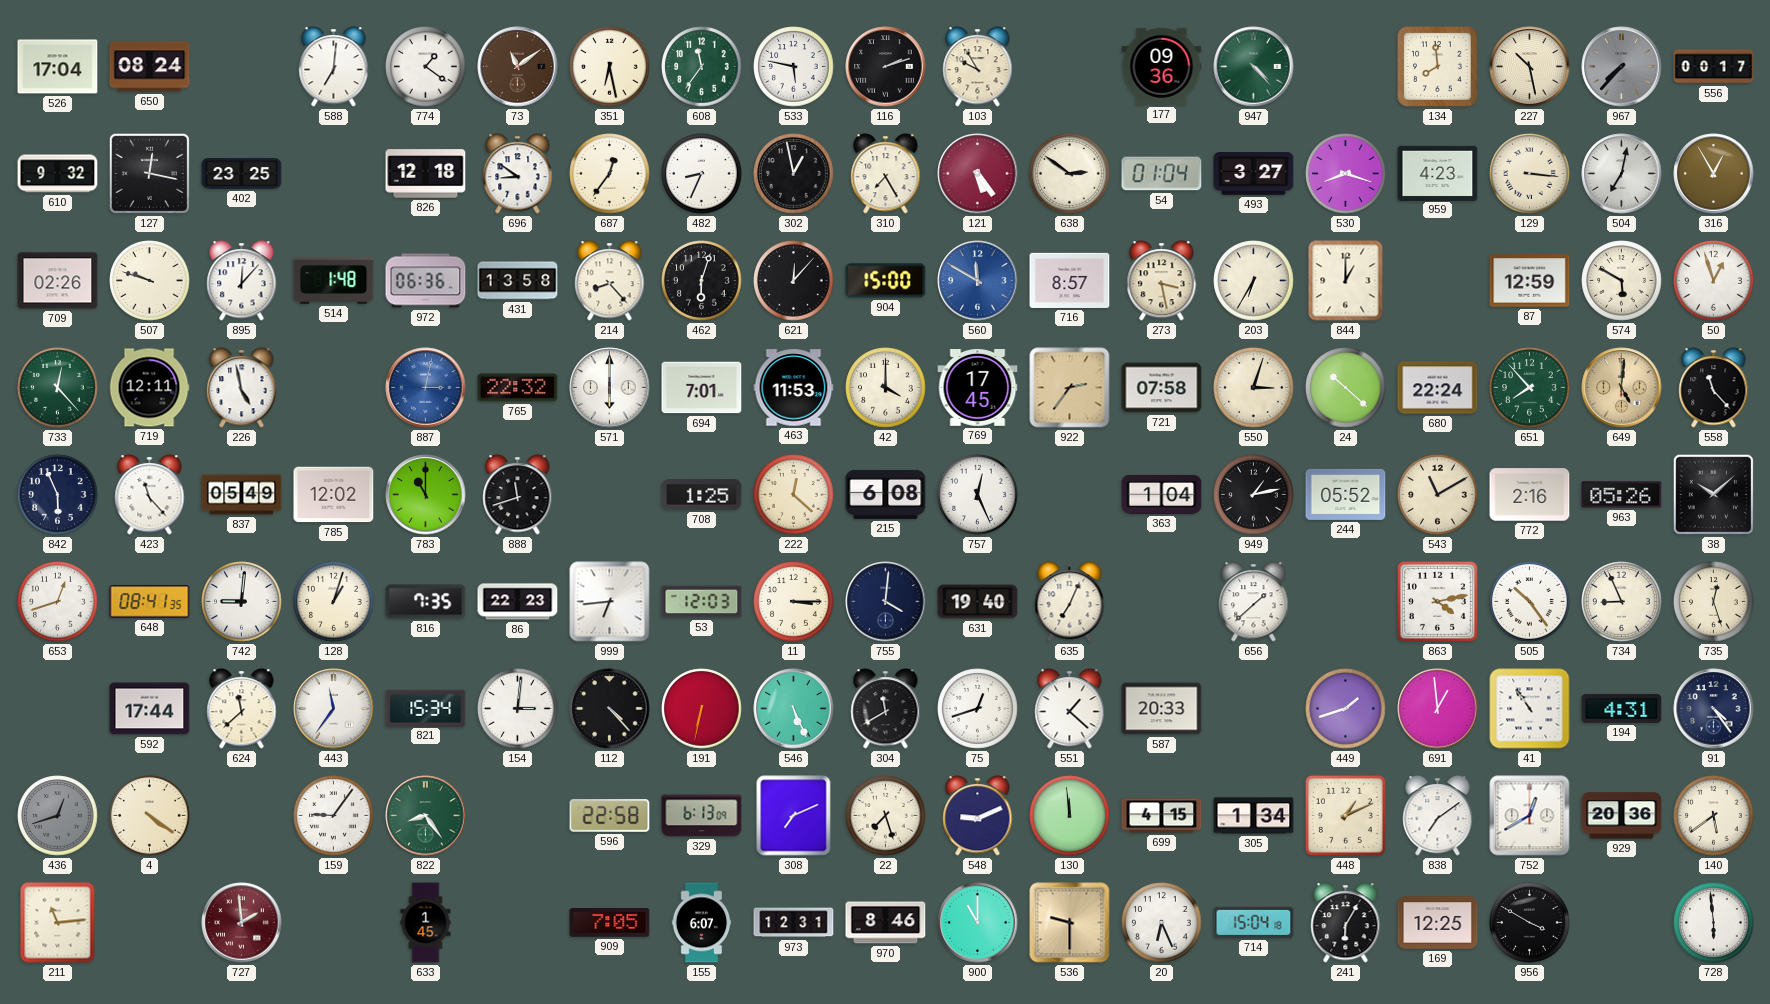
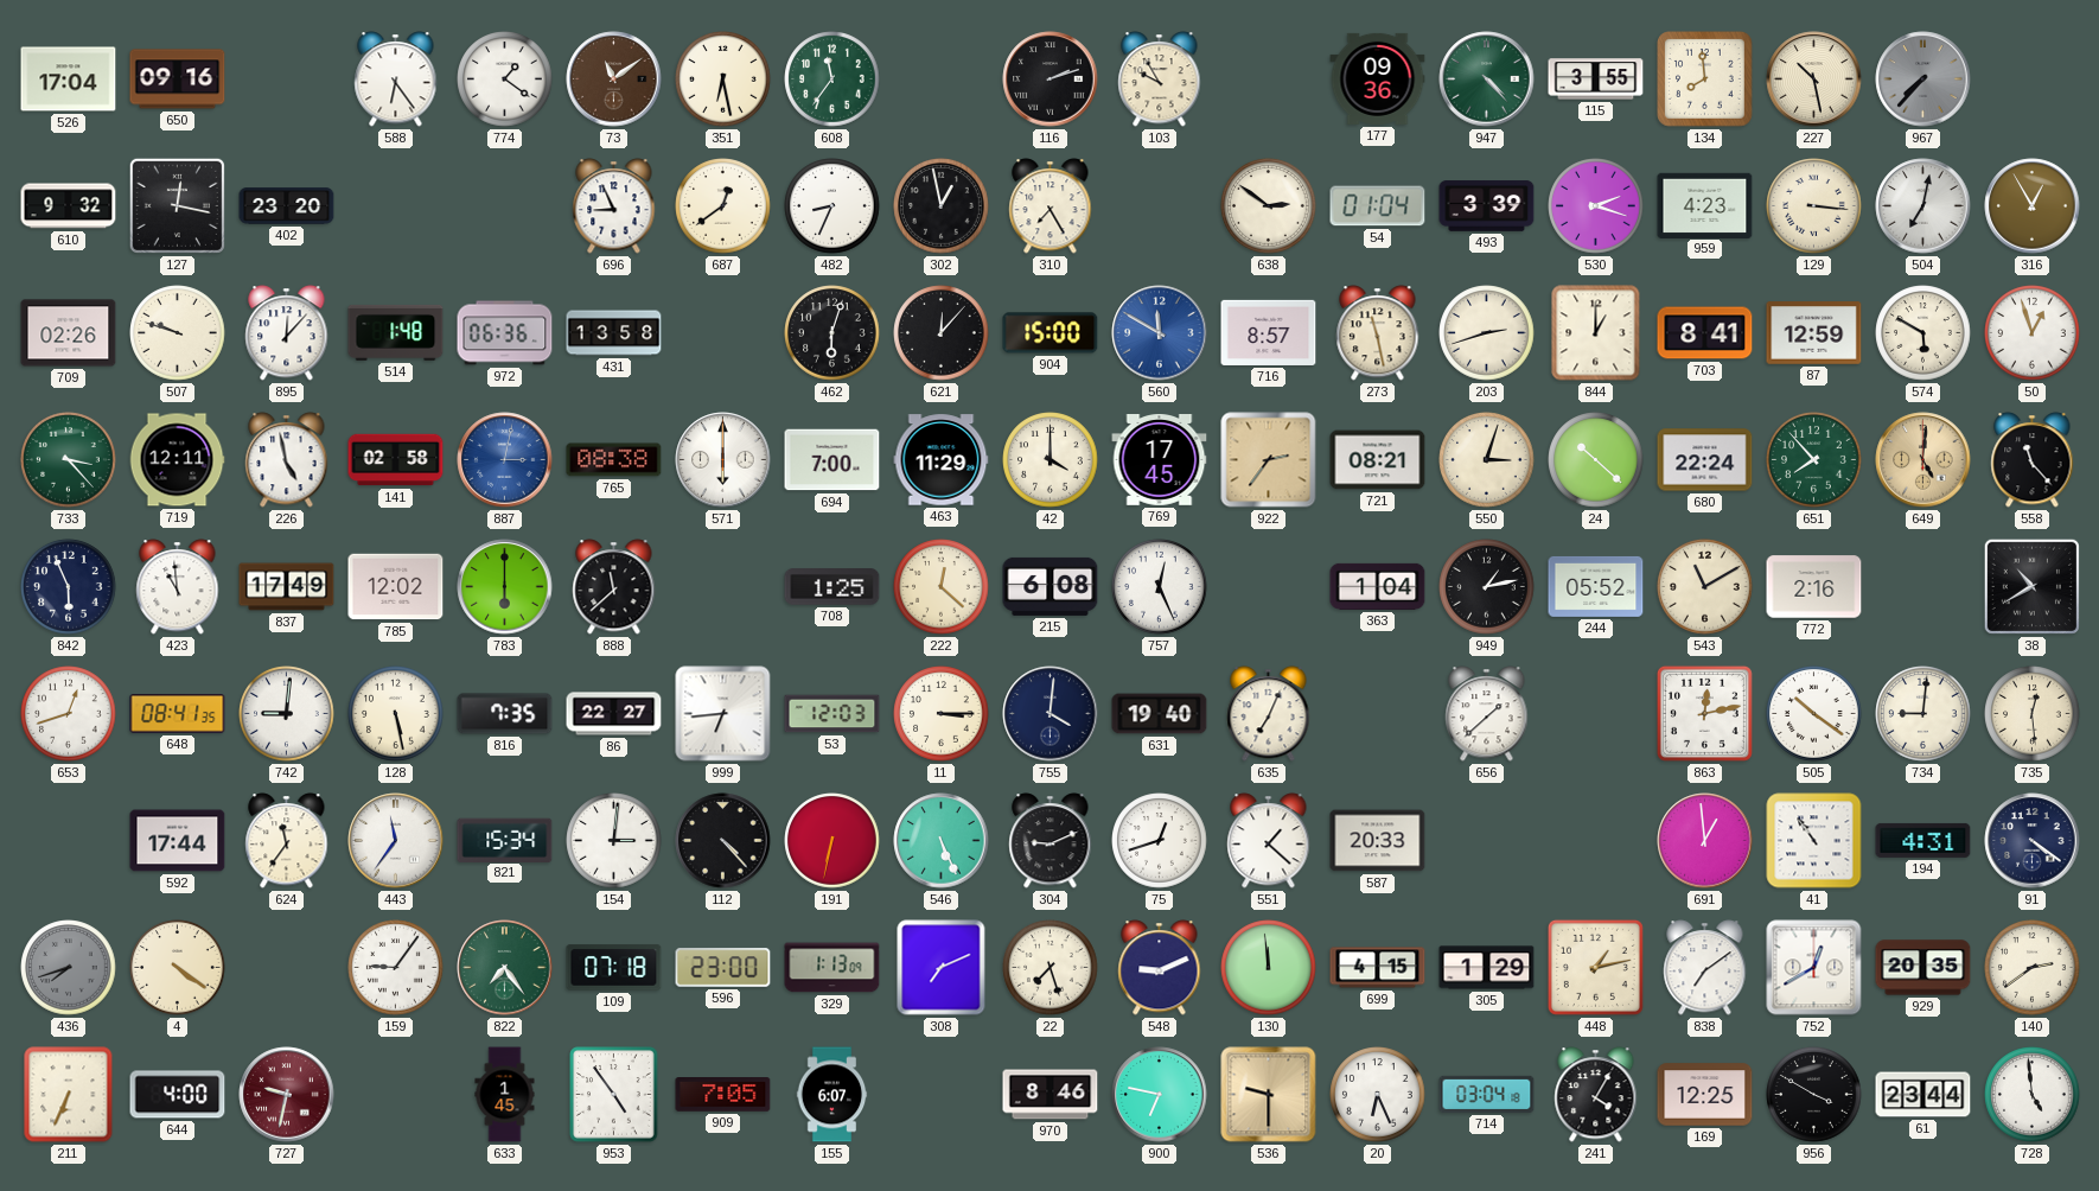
650: 08:24 -> 09:16
588: 7:01 -> 6:24
533: 5:47 -> none
115: none -> 3:55
556: 00:17 -> none
402: 23:25 -> 23:20
826: 12:18 -> none
696: 8:51 -> 8:56
687: 12:36 -> 12:39
121: 5:24 -> none
493: 3:27 -> 3:39
530: 8:18 -> 2:18
214: 8:23 -> none
273: 3:28 -> 11:28
203: 6:35 -> 2:42
703: none -> 8:41
733: 12:23 -> 3:23
141: none -> 02:58
765: 22:32 -> 08:38
694: 7:01 -> 7:00
463: 11:53 -> 11:29
721: 07:58 -> 08:21
423: 11:23 -> 10:59
837: 05:49 -> 17:49
783: 11:00 -> 6:00
888: 11:42 -> 11:38
963: 05:26 -> none
38: 10:08 -> 10:40
128: 1:03 -> 5:28
86: 22:23 -> 22:27
863: 4:13 -> 12:13
505: 10:24 -> 10:21
734: 8:56 -> 9:01
735: 12:27 -> 12:29
624: 11:38 -> 11:36
304: 11:40 -> 9:11
449: 1:42 -> none
91: 4:24 -> 4:21
436: 12:42 -> 7:42
822: 8:24 -> 7:24
109: none -> 07:18
596: 22:58 -> 23:00
329: 6:13 -> 1:13
305: 1:34 -> 1:29
448: 1:11 -> 1:13
929: 20:36 -> 20:35
140: 5:39 -> 2:39
211: 11:14 -> 6:34
644: none -> 4:00
727: 1:59 -> 9:32
953: none -> 4:54
973: 12:31 -> none
900: 11:00 -> 6:47
714: 15:04 -> 03:04
241: 6:05 -> 4:05
61: none -> 23:44
728: 5:59 -> 4:59
